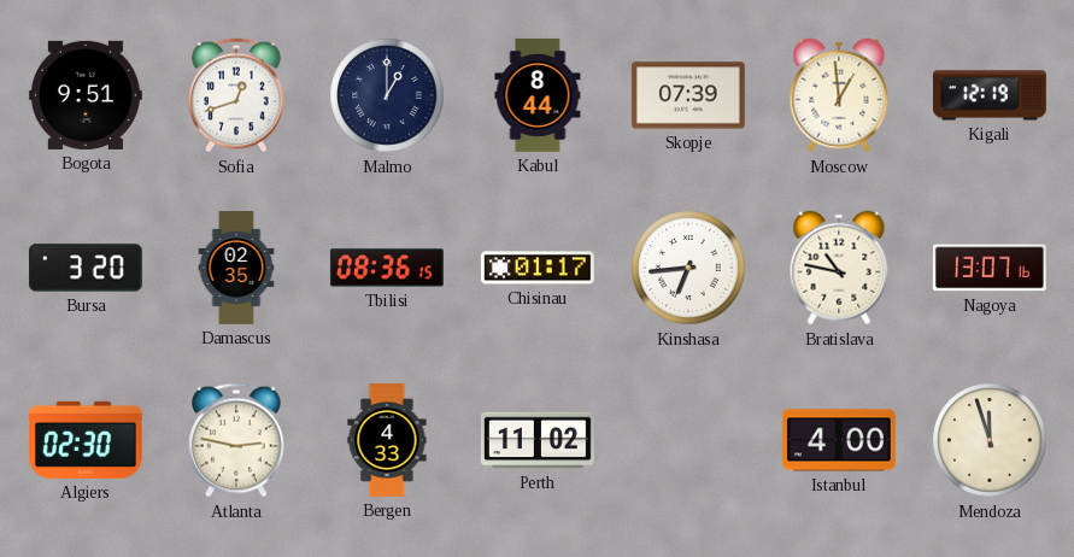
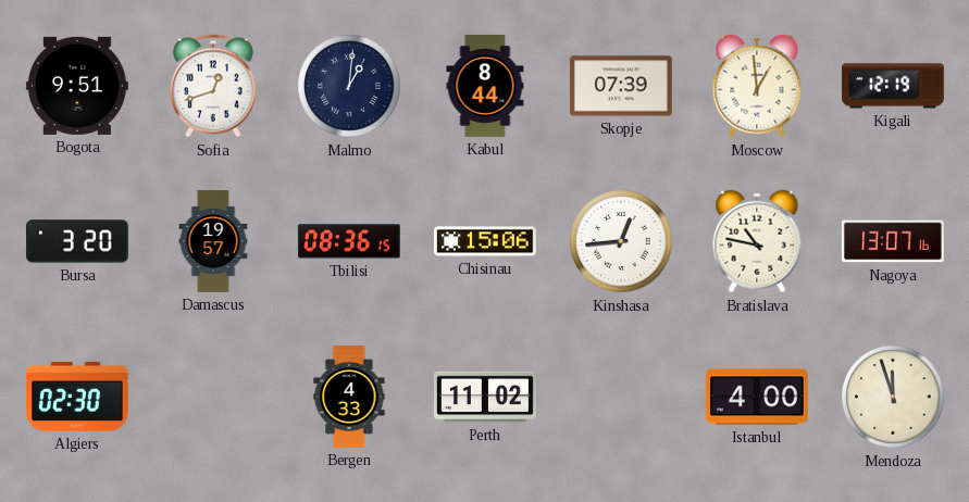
Malmo: 1:00 -> 1:01
Damascus: 02:35 -> 19:57
Chisinau: 01:17 -> 15:06
Kinshasa: 6:44 -> 12:44
Atlanta: 2:47 -> none
